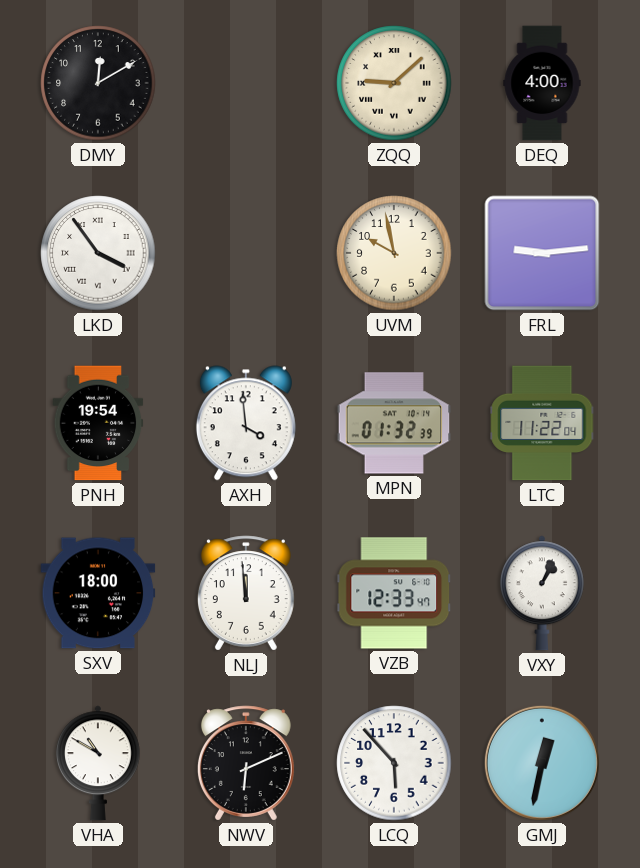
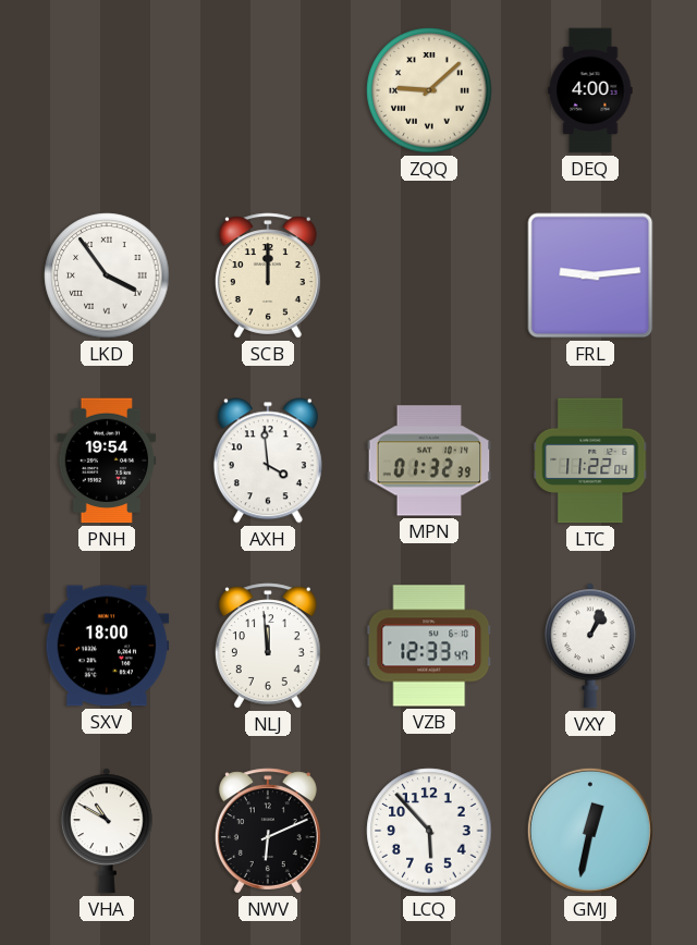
DMY: 12:10 -> none
SCB: none -> 12:00
UVM: 9:58 -> none
